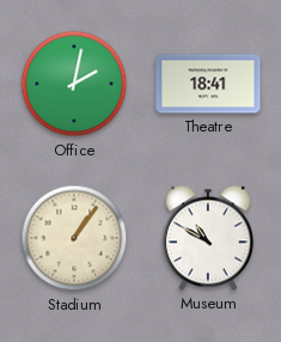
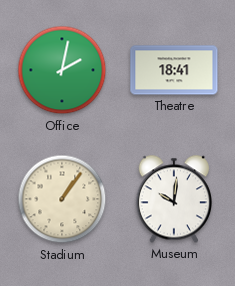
Museum: 10:50 -> 10:01
